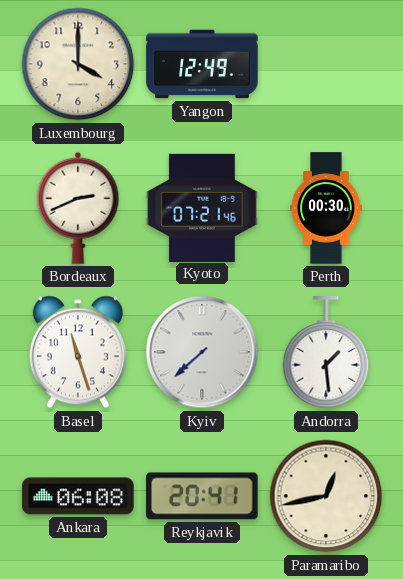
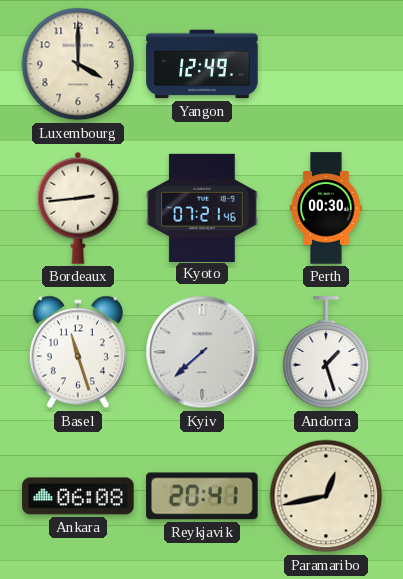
Bordeaux: 2:41 -> 2:44
Andorra: 1:29 -> 1:27
